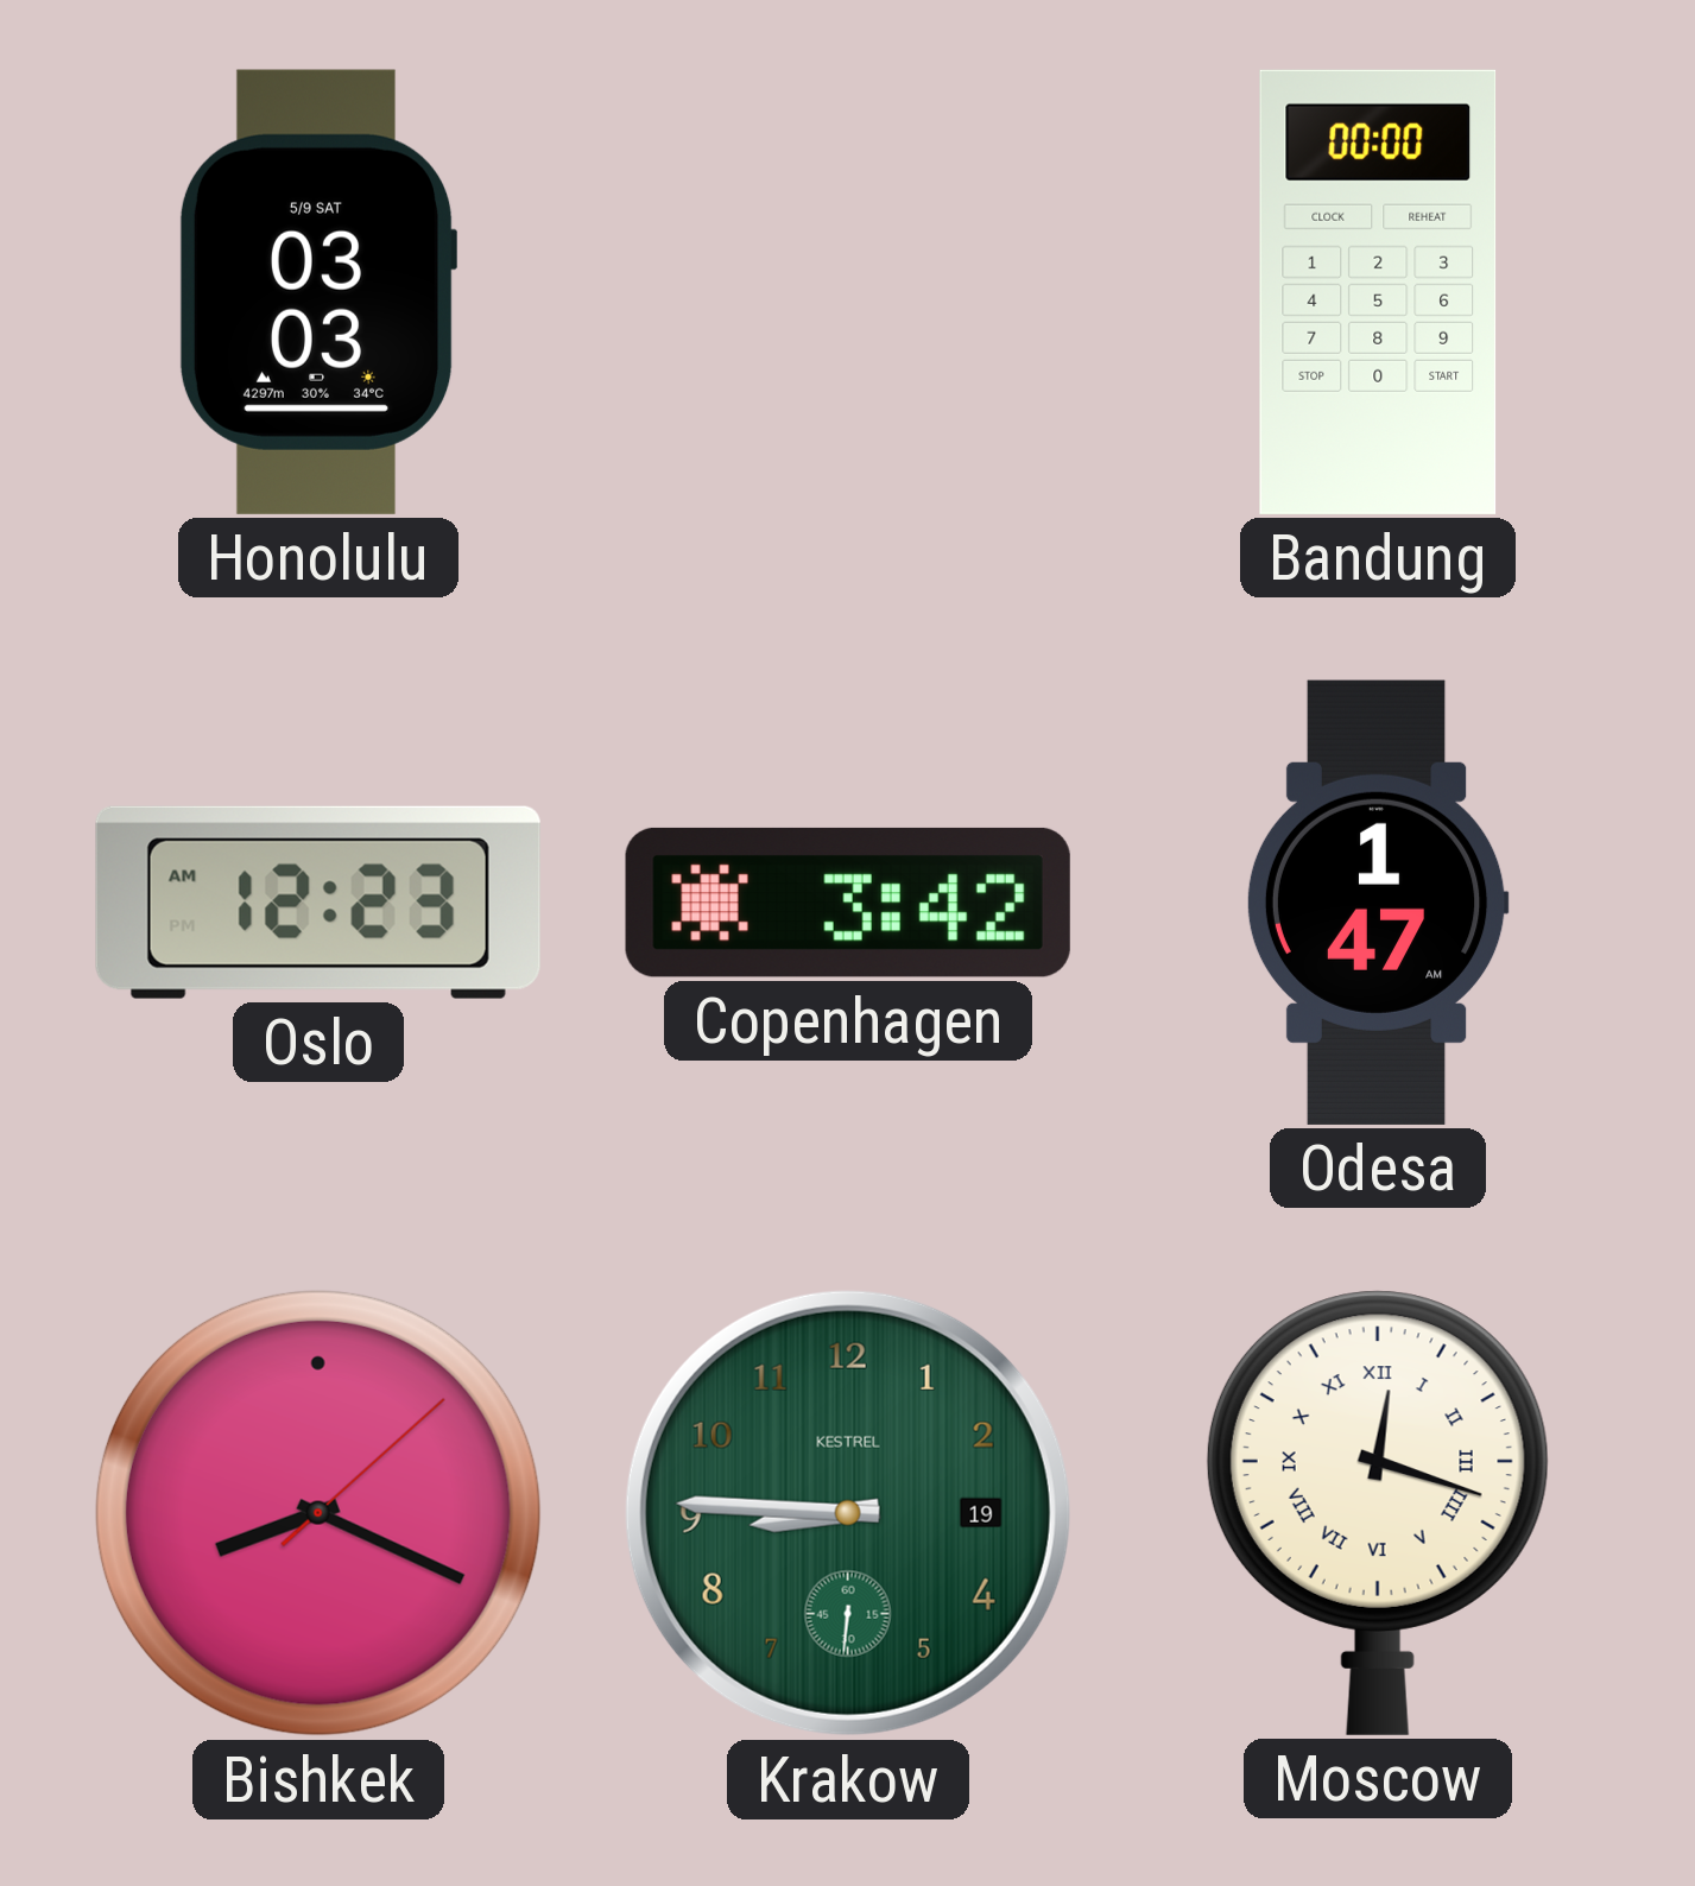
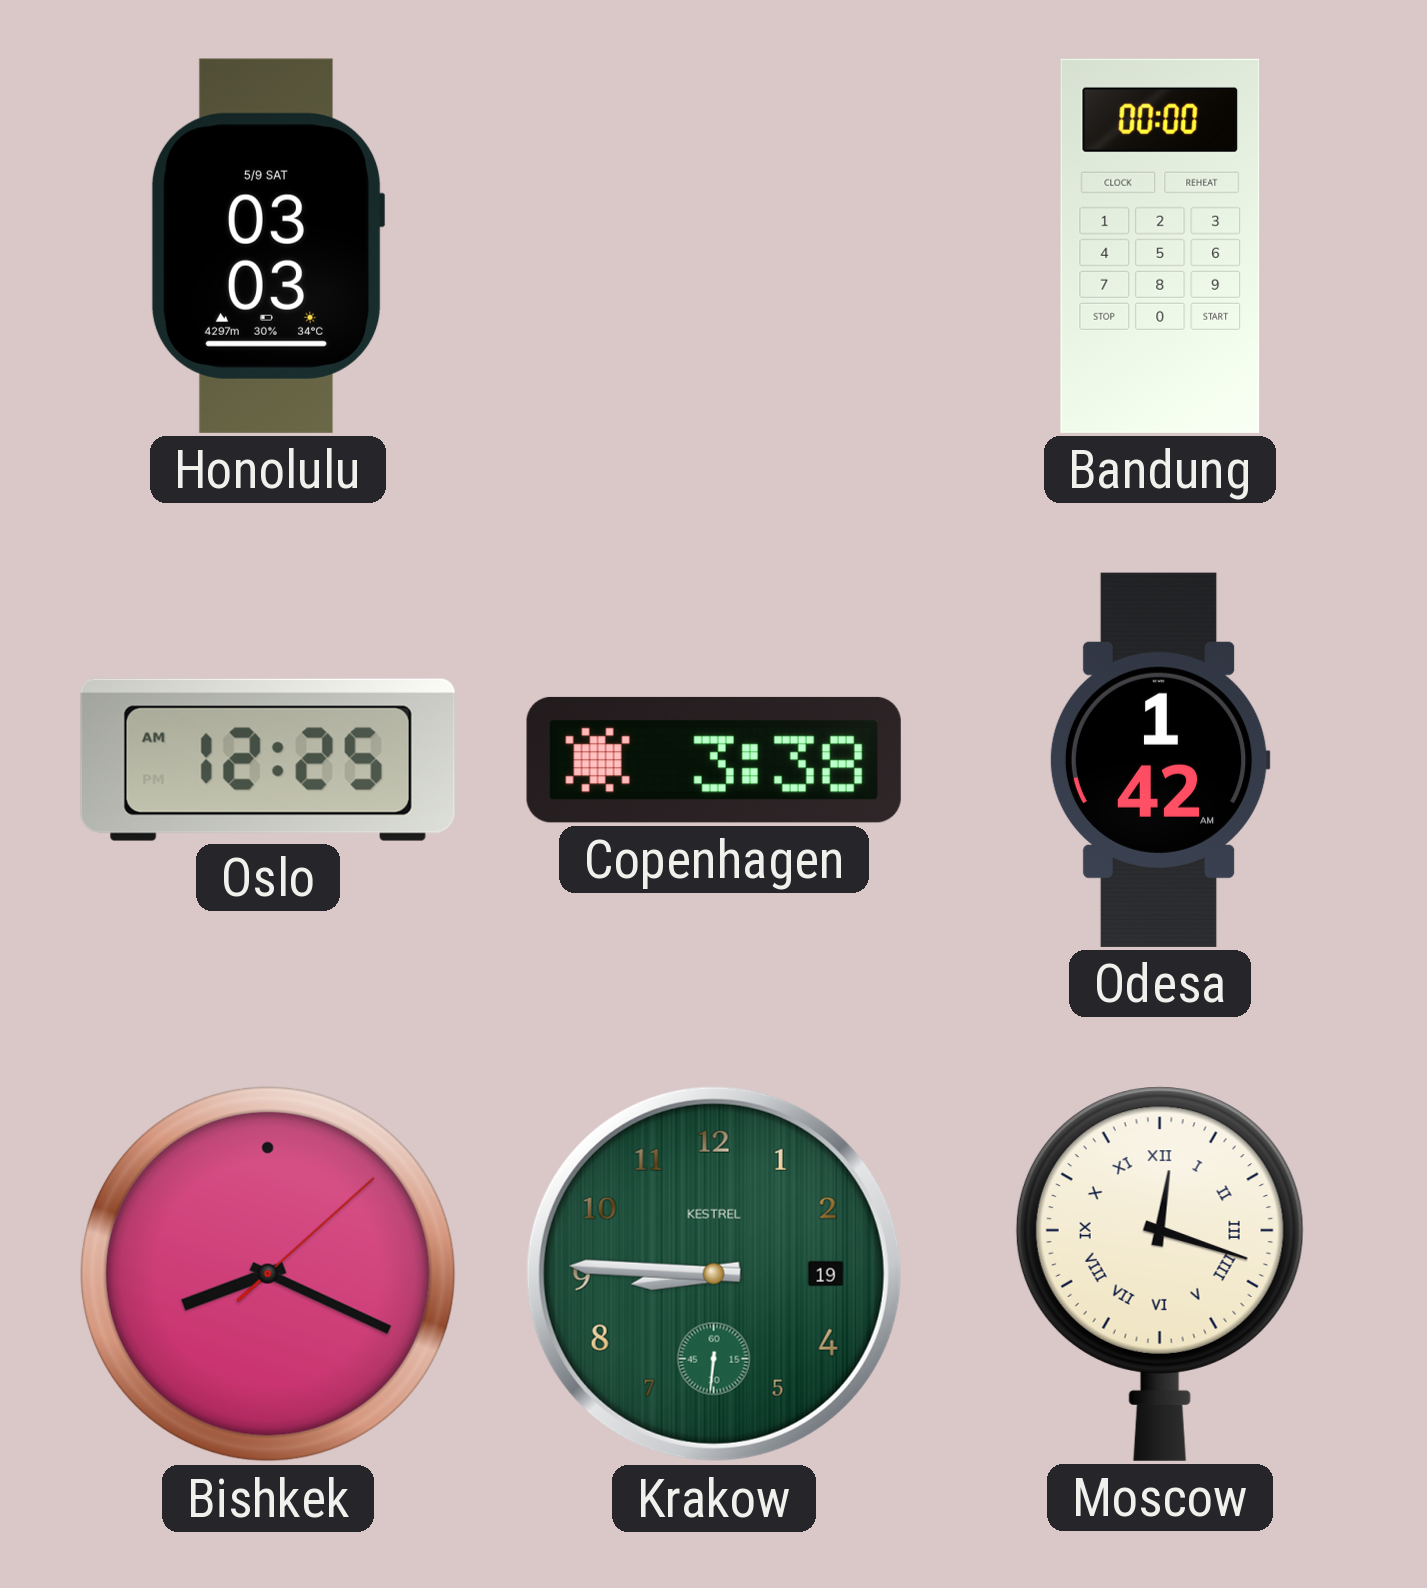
Oslo: 12:23 -> 12:25
Copenhagen: 3:42 -> 3:38
Odesa: 1:47 -> 1:42
